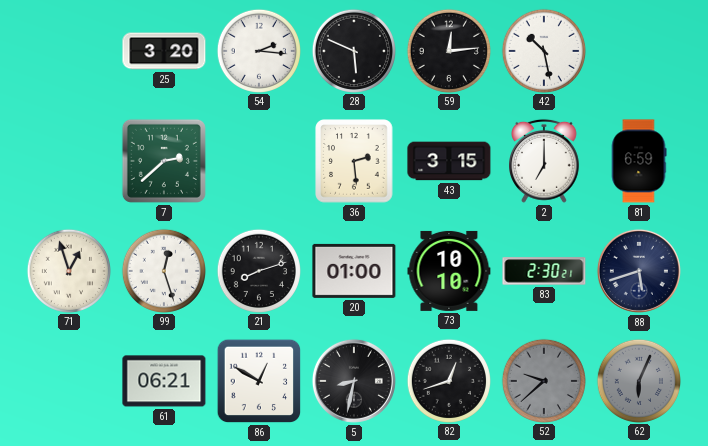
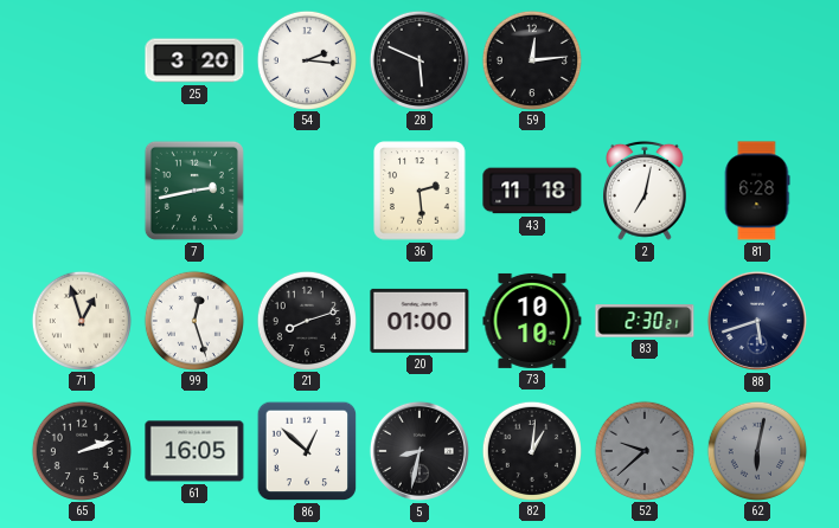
42: 10:28 -> none
7: 2:38 -> 2:43
43: 3:15 -> 11:18
2: 7:00 -> 7:02
81: 6:59 -> 6:28
65: none -> 2:12
61: 06:21 -> 16:05
86: 12:50 -> 12:52
82: 12:42 -> 1:01
62: 6:04 -> 6:02
